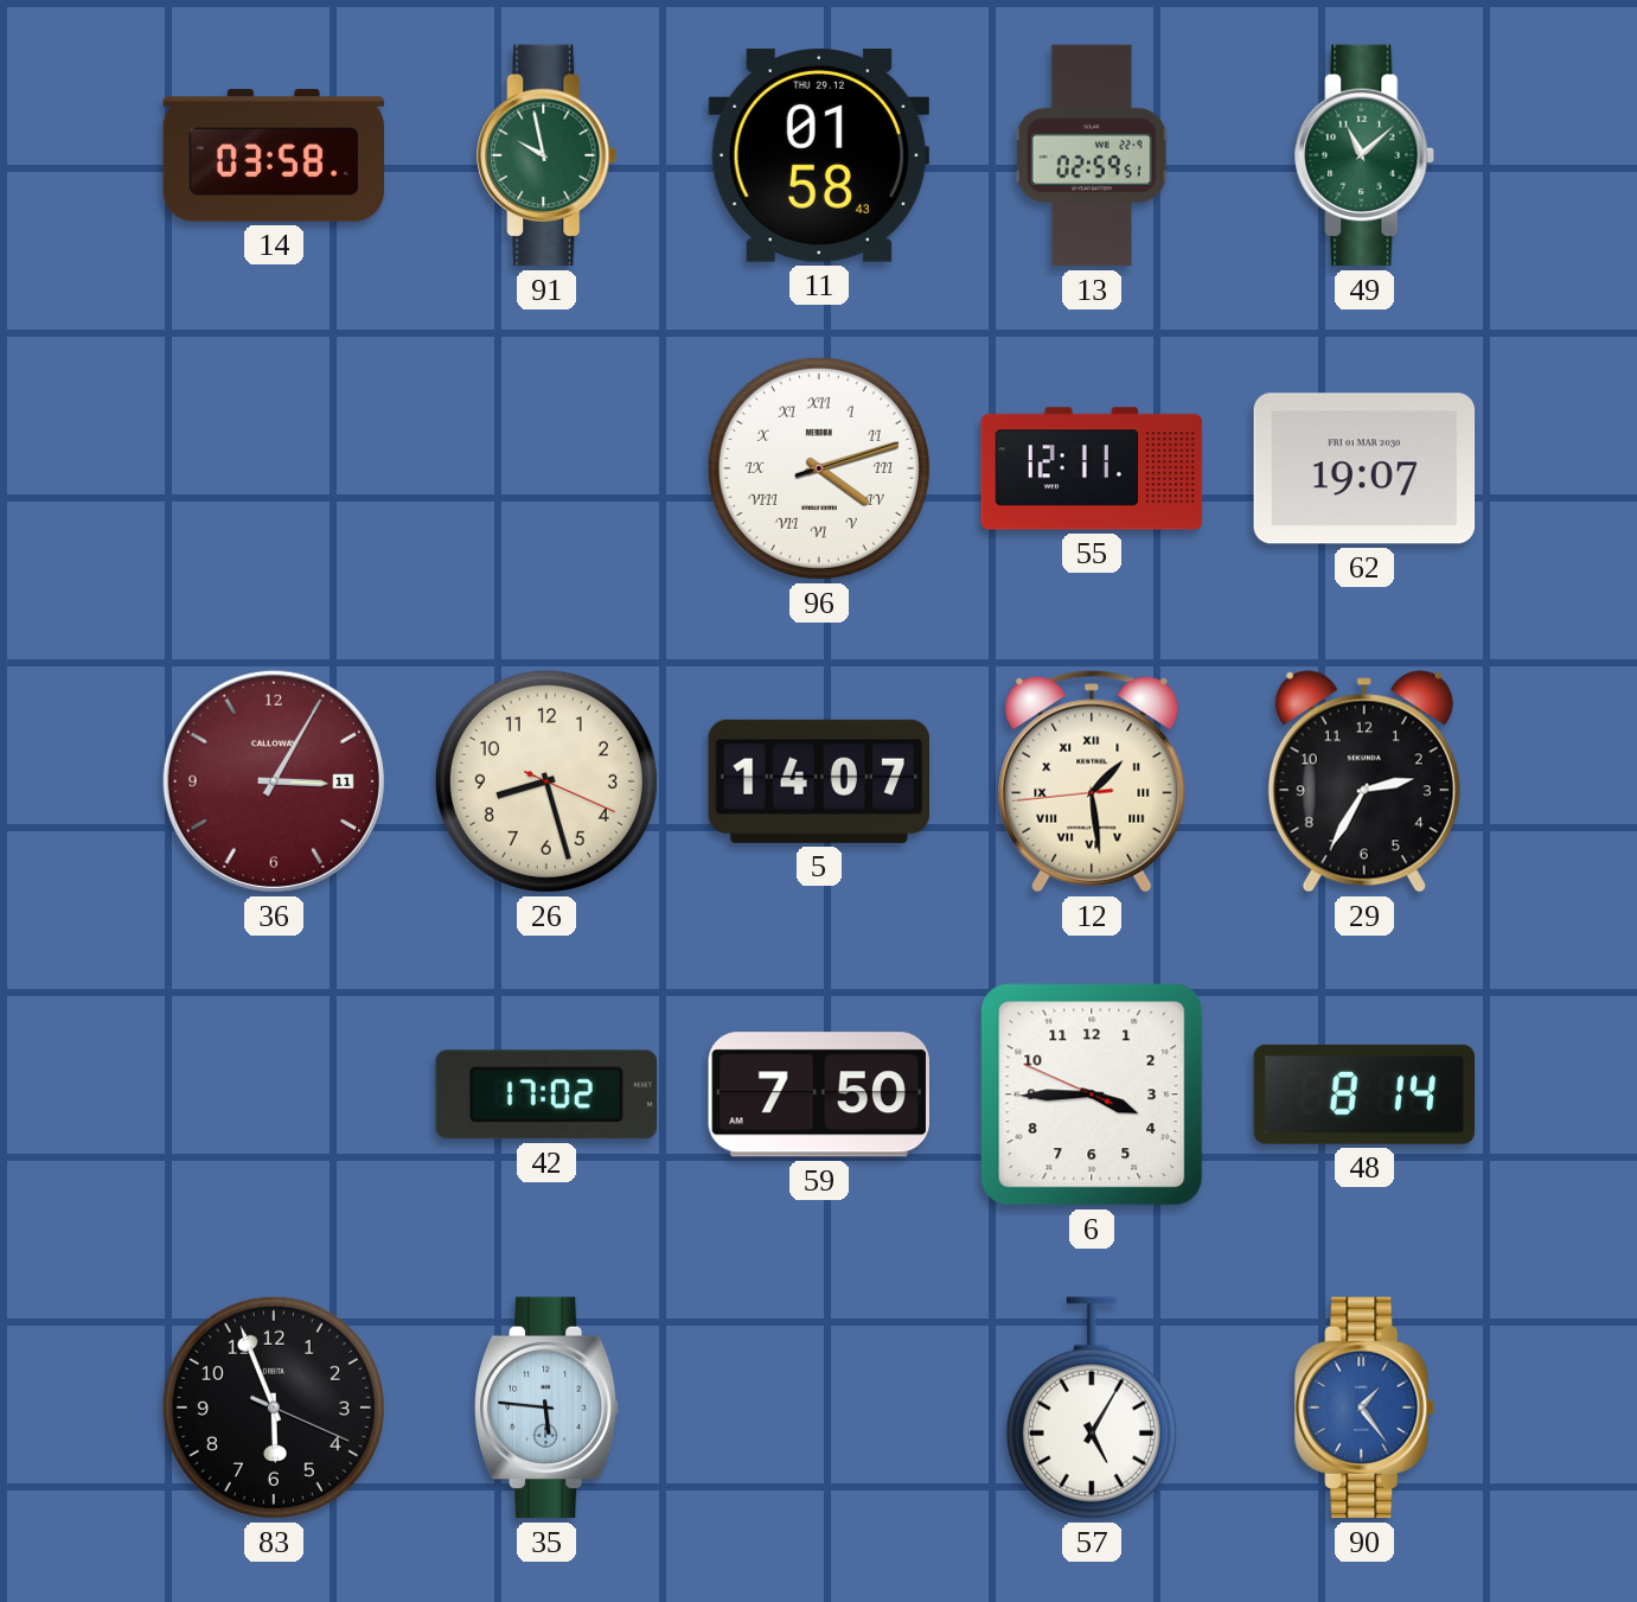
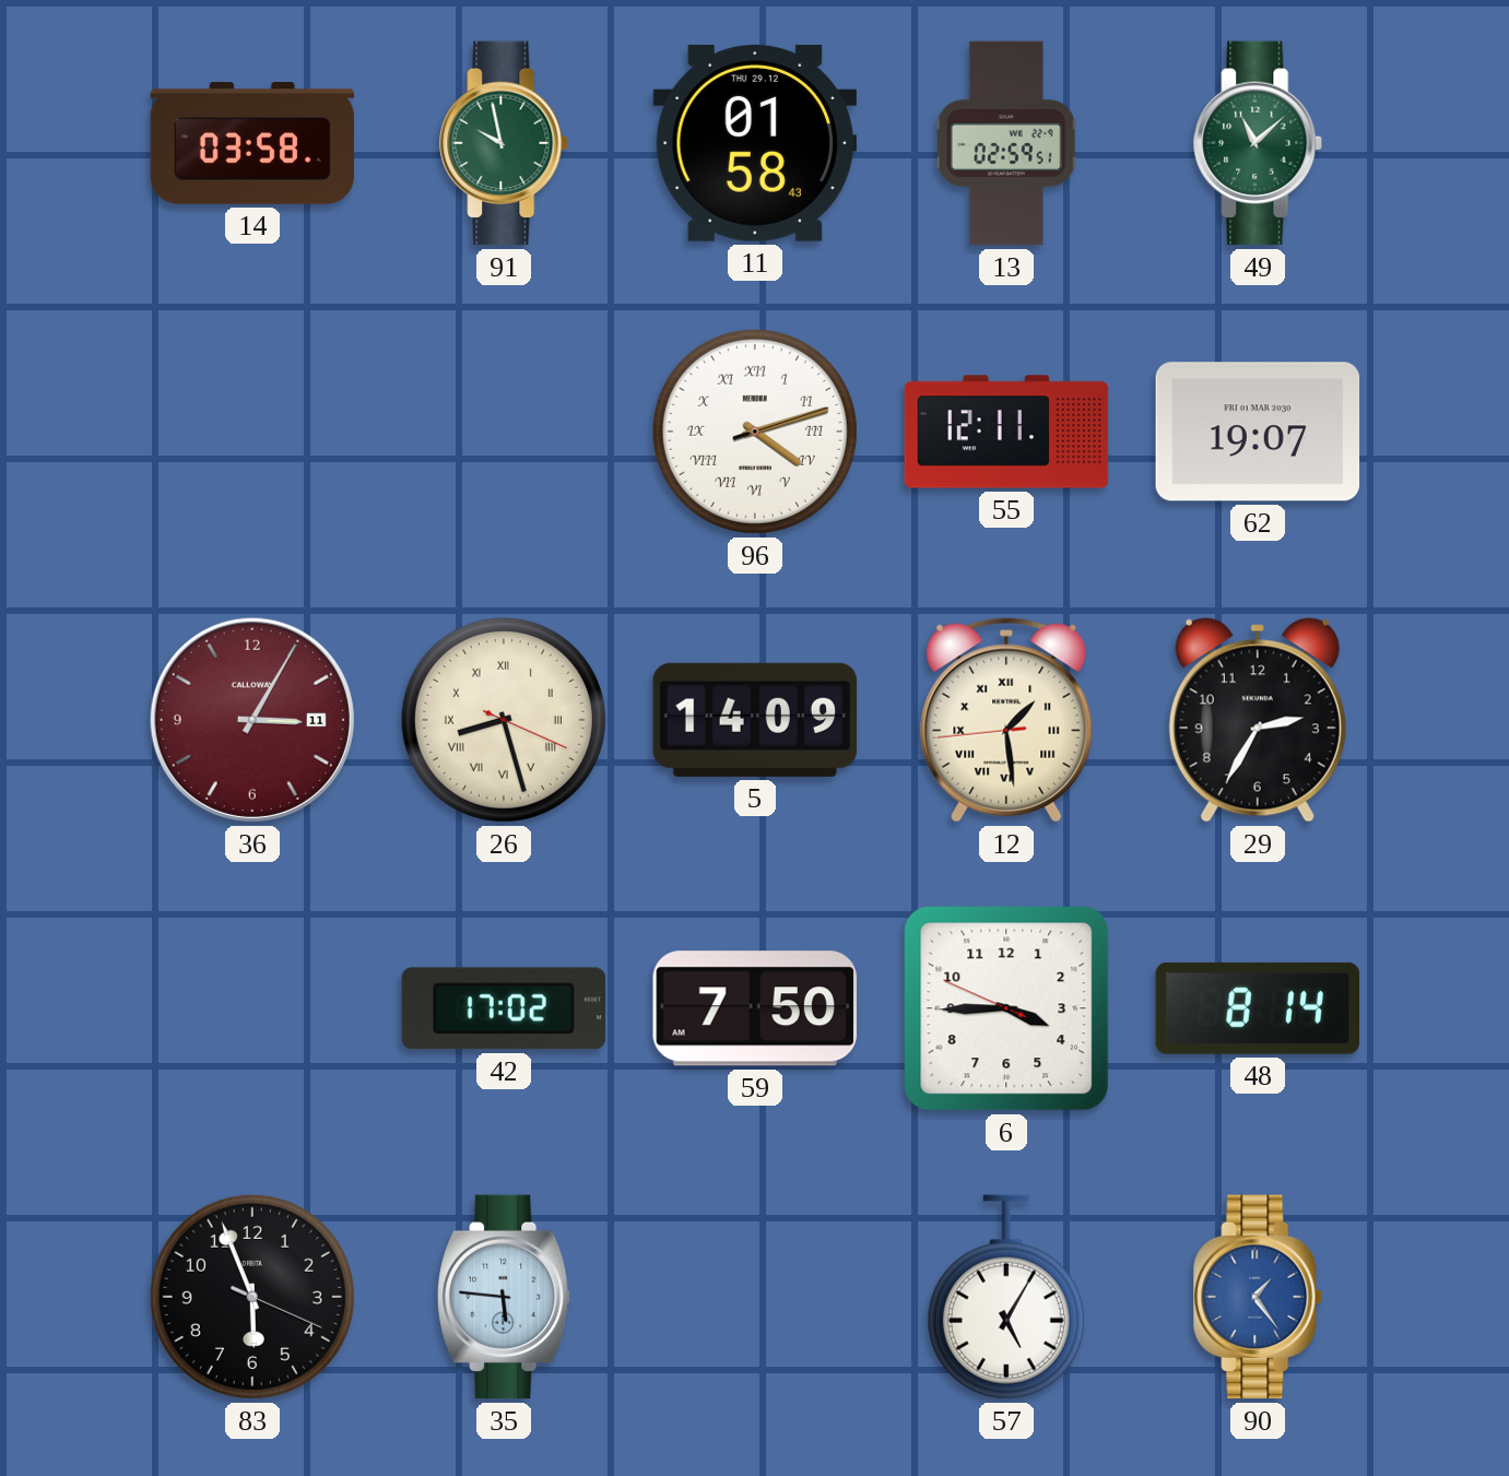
26 numerals: Arabic -> Roman
5: 14:07 -> 14:09
